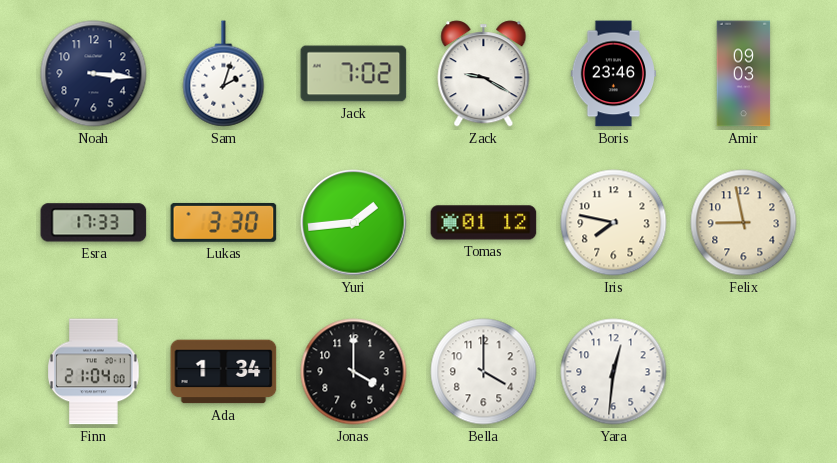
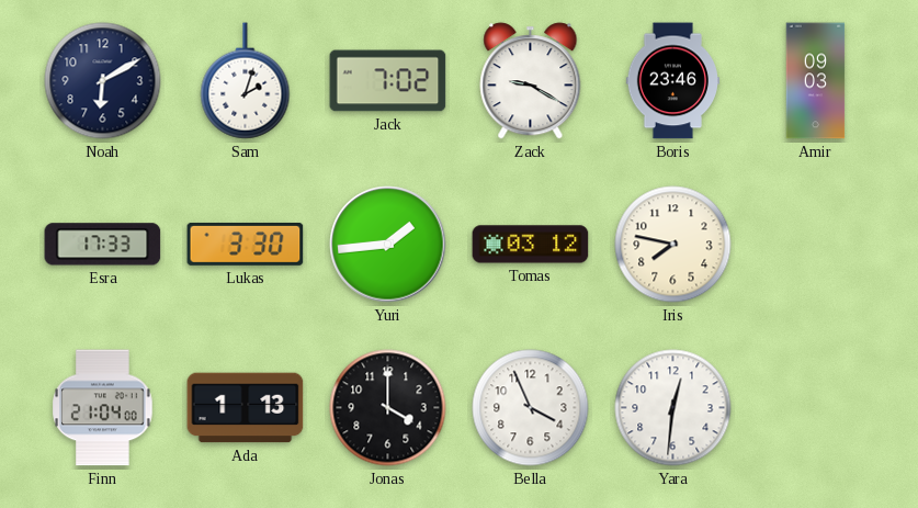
Noah: 3:16 -> 6:10
Tomas: 01:12 -> 03:12
Felix: 8:58 -> none
Ada: 1:34 -> 1:13
Bella: 4:00 -> 3:56
